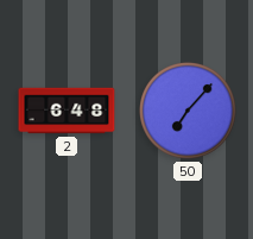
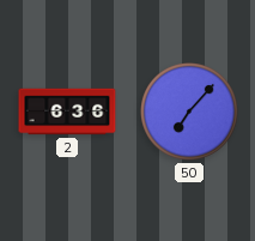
2: 6:48 -> 6:36
